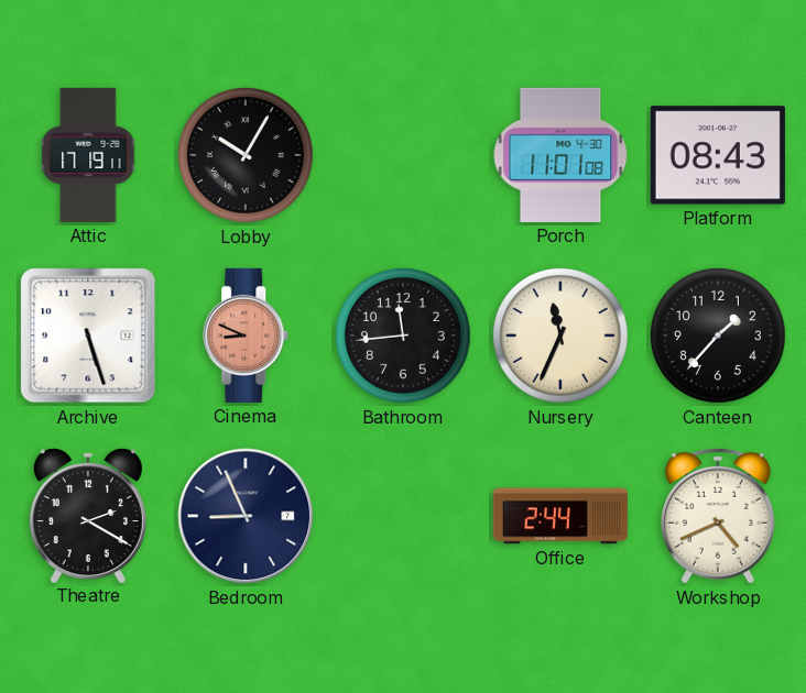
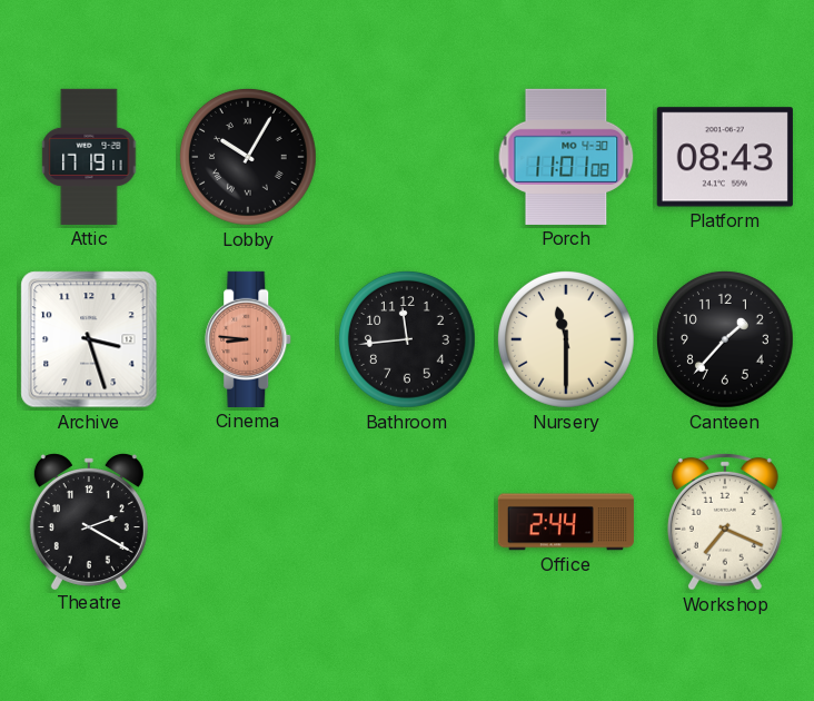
Archive: 5:27 -> 3:27
Cinema: 8:49 -> 8:46
Nursery: 11:34 -> 11:30
Bedroom: 8:56 -> none
Workshop: 4:41 -> 7:19
